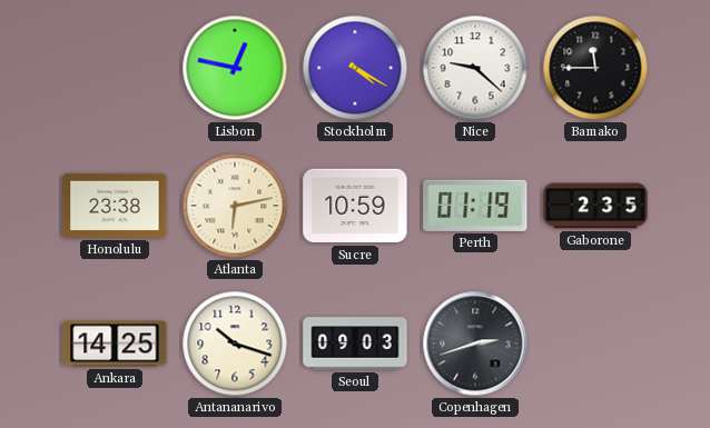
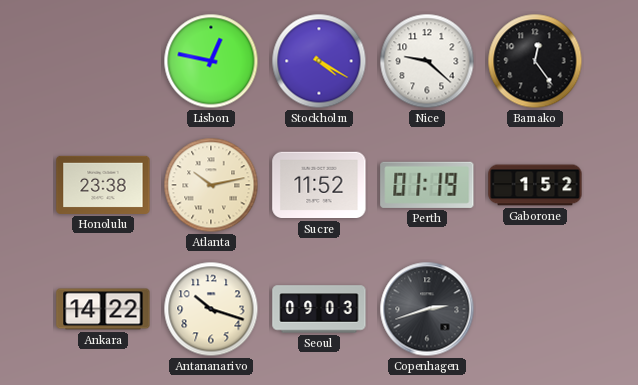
Bamako: 11:45 -> 12:24
Atlanta: 6:13 -> 10:13
Sucre: 10:59 -> 11:52
Gaborone: 2:35 -> 1:52
Ankara: 14:25 -> 14:22
